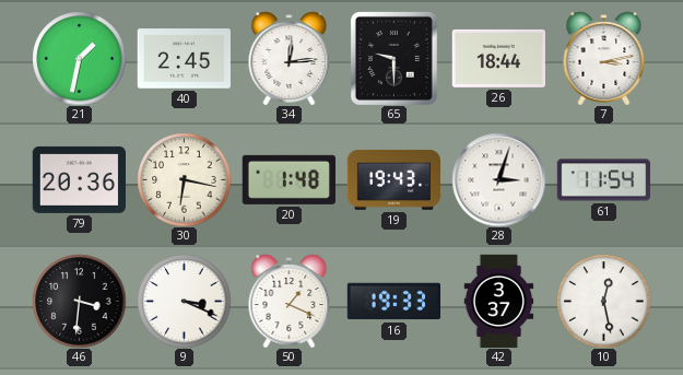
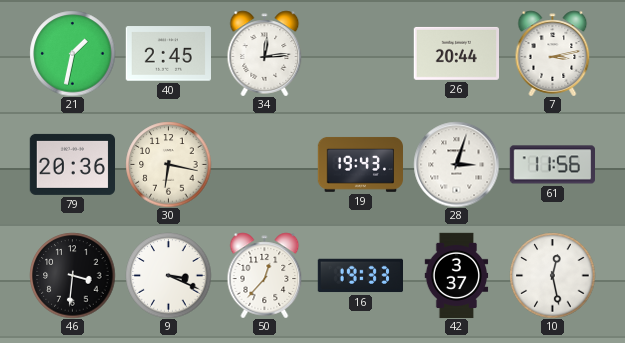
65: 9:30 -> none
26: 18:44 -> 20:44
20: 1:48 -> none
61: 11:54 -> 11:56
50: 1:19 -> 12:37
